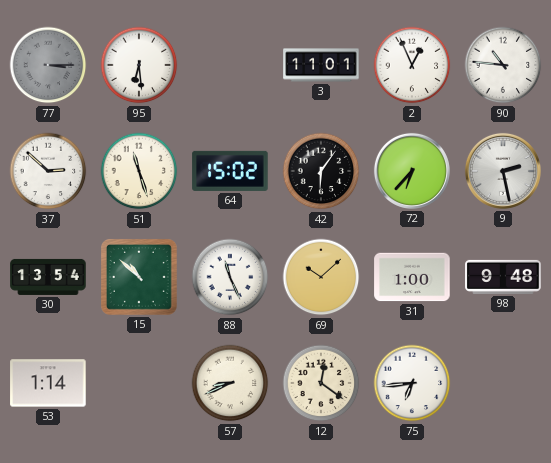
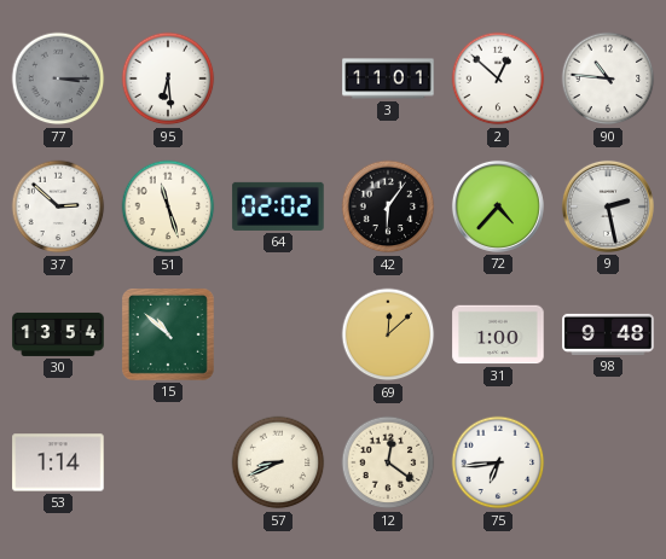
2: 12:56 -> 12:52
64: 15:02 -> 02:02
72: 6:37 -> 4:37
88: 11:26 -> none
69: 10:08 -> 12:08
